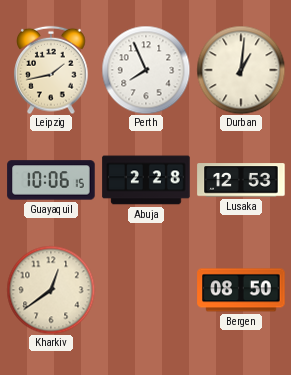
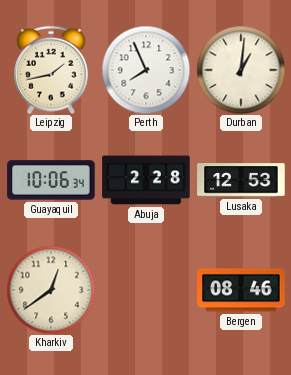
Guayaquil: 10:06:15 -> 10:06:34
Bergen: 08:50 -> 08:46
